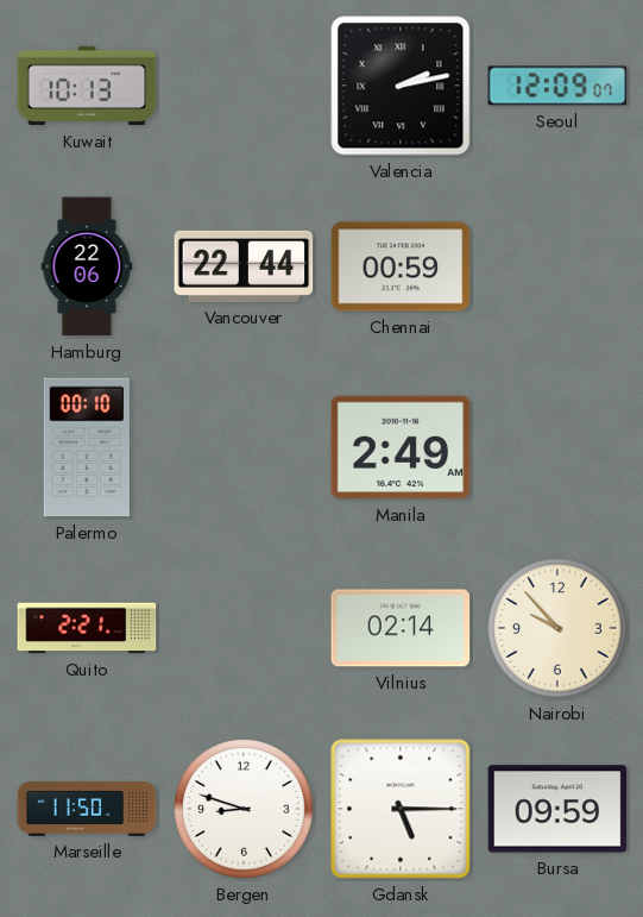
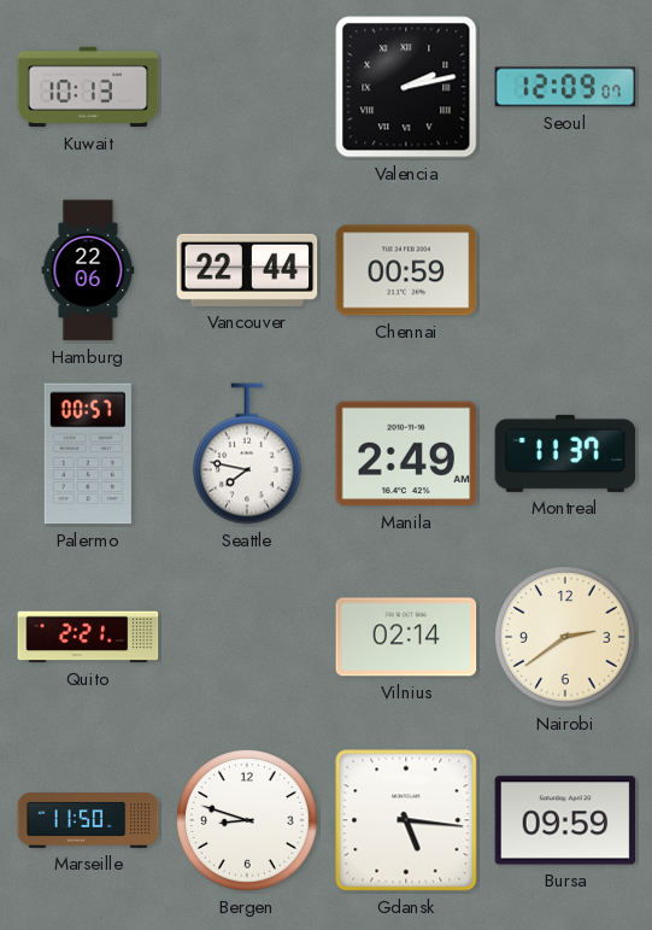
Palermo: 00:10 -> 00:57
Seattle: none -> 7:47
Montreal: none -> 11:37
Nairobi: 9:53 -> 2:39
Gdansk: 5:15 -> 5:16
